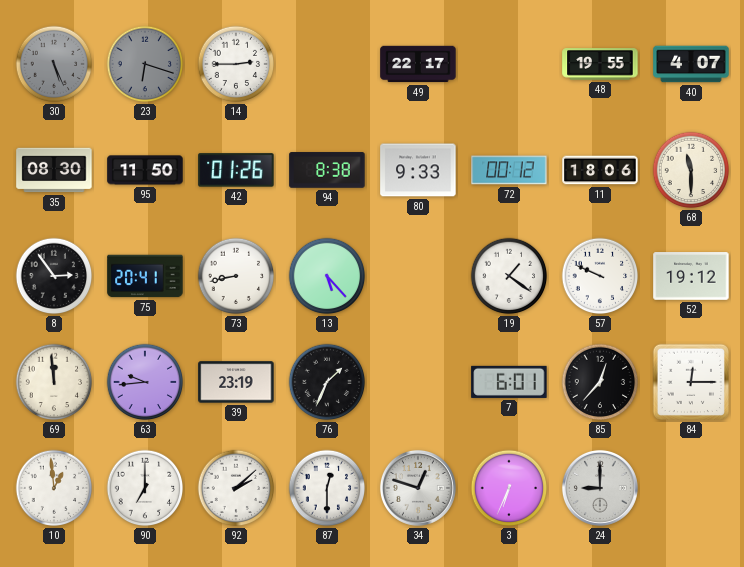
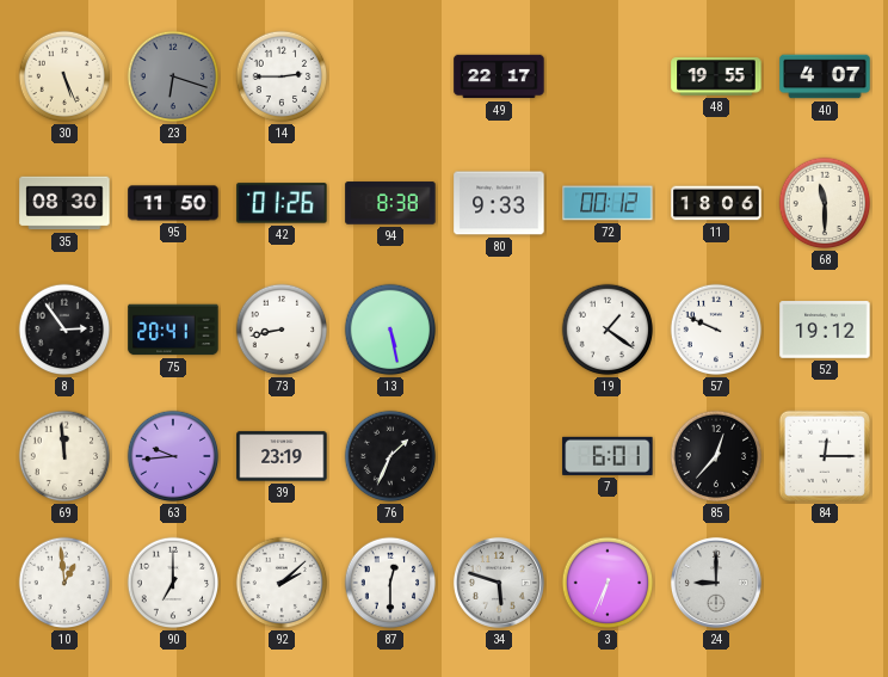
30 dial: grey -> cream
13: 5:23 -> 5:28
34: 12:48 -> 5:48
